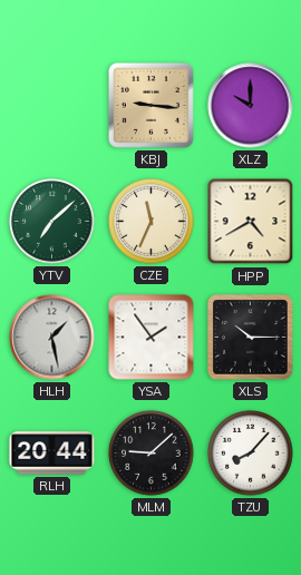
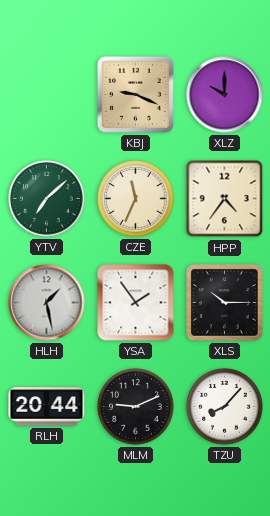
KBJ: 9:16 -> 9:19
HPP: 4:40 -> 4:36
MLM: 9:08 -> 9:11
